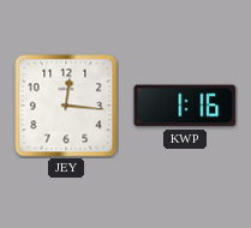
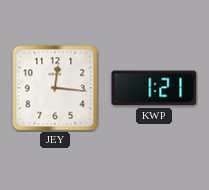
KWP: 1:16 -> 1:21
